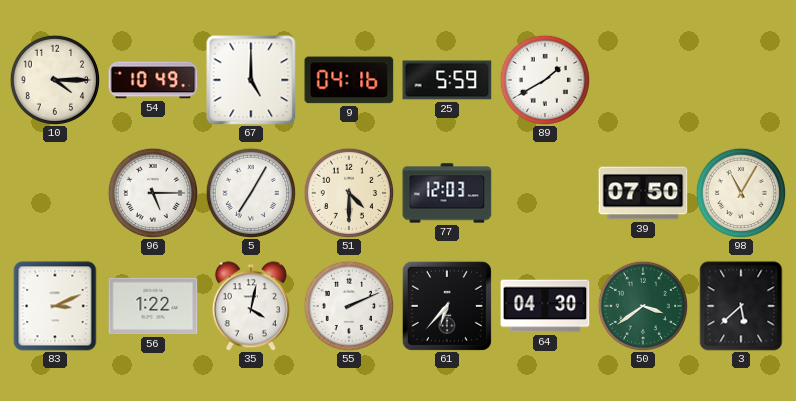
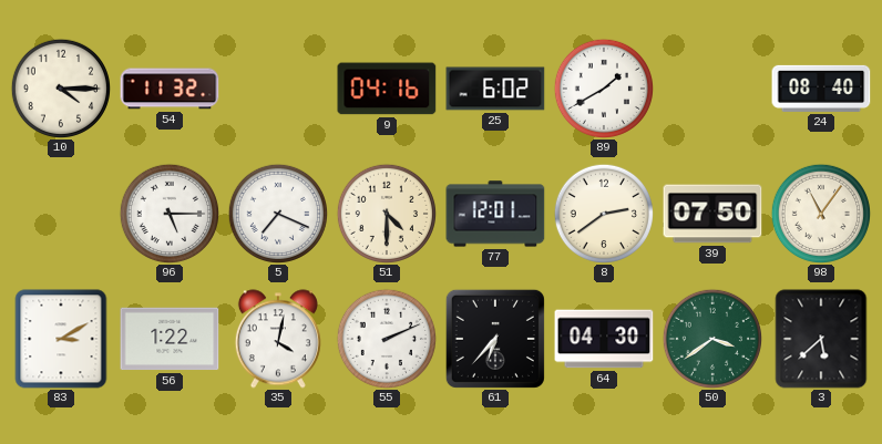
54: 10:49 -> 11:32
67: 5:00 -> none
25: 5:59 -> 6:02
24: none -> 08:40
5: 7:05 -> 7:19
77: 12:03 -> 12:01
8: none -> 2:39
98: 11:05 -> 11:06
83: 3:11 -> 3:10
